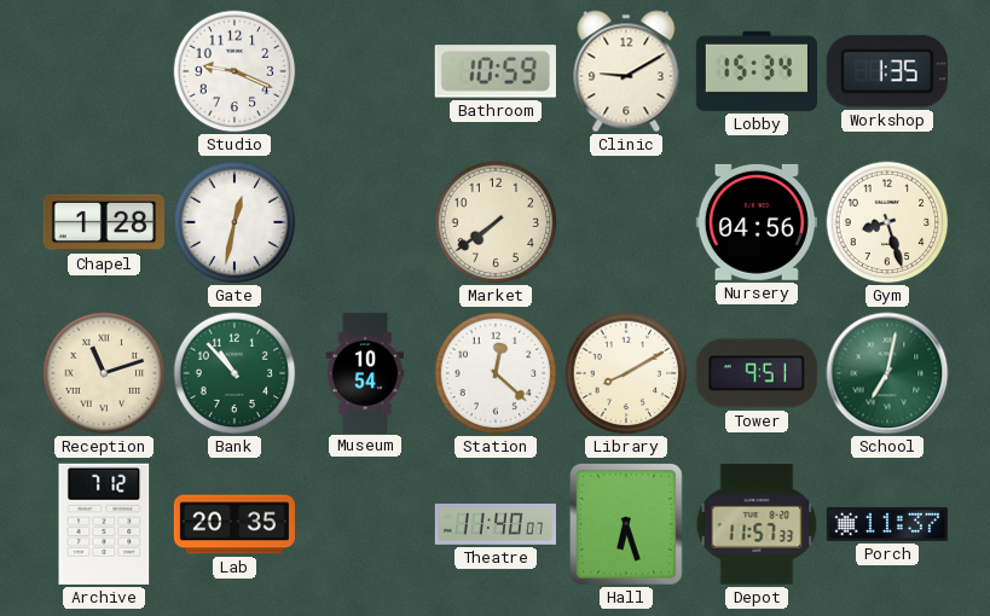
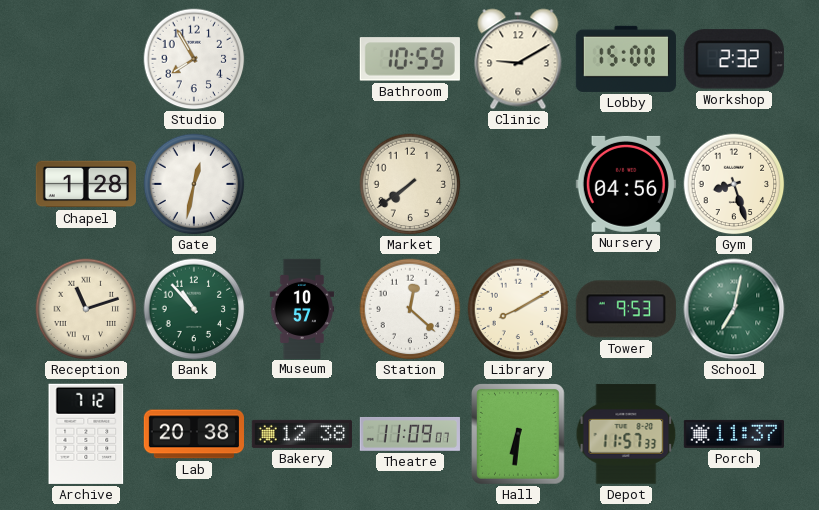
Studio: 9:19 -> 7:55
Lobby: 15:34 -> 15:00
Workshop: 1:35 -> 2:32
Museum: 10:54 -> 10:57
Tower: 9:51 -> 9:53
Lab: 20:35 -> 20:38
Bakery: none -> 12:38
Theatre: 11:40 -> 11:09
Hall: 6:27 -> 6:31
